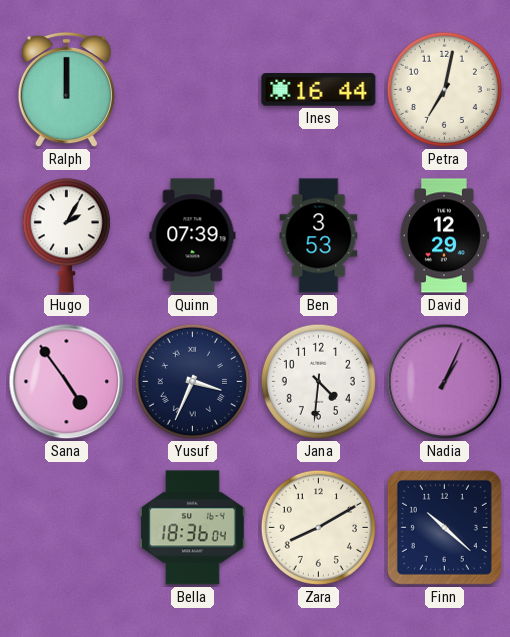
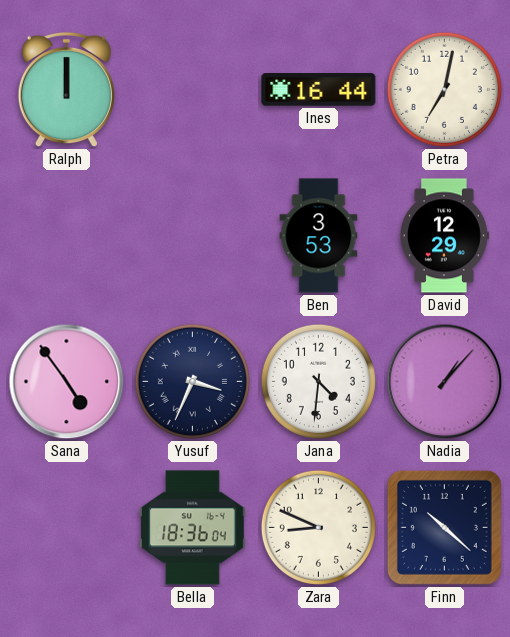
Hugo: 2:05 -> none
Quinn: 07:39 -> none
Nadia: 1:04 -> 1:07
Zara: 8:10 -> 8:49
